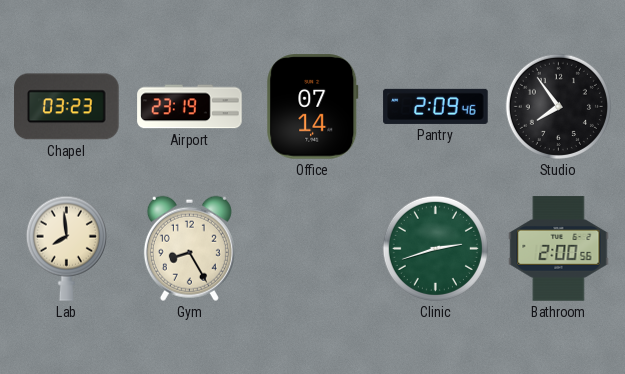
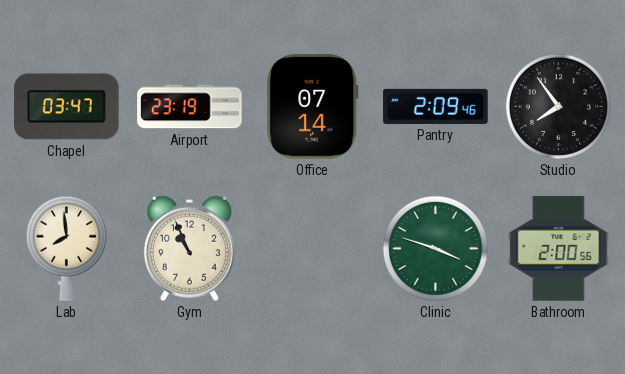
Chapel: 03:23 -> 03:47
Gym: 8:25 -> 10:56
Clinic: 2:42 -> 3:48
